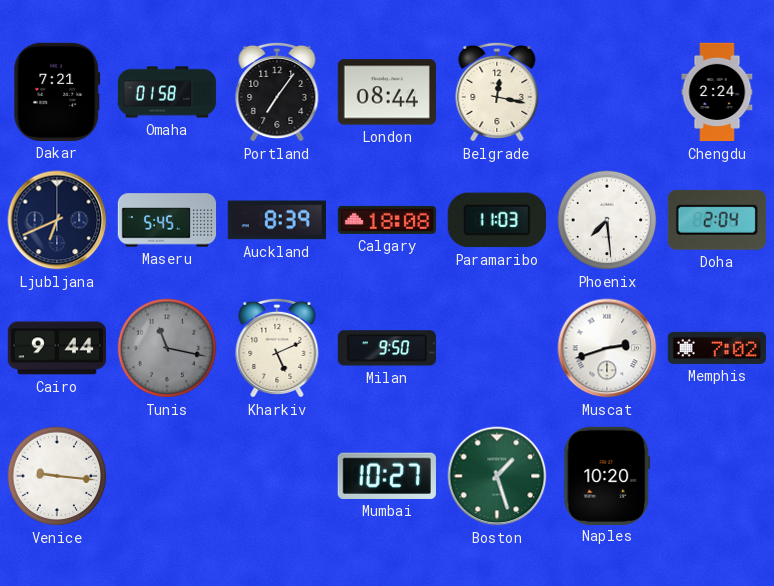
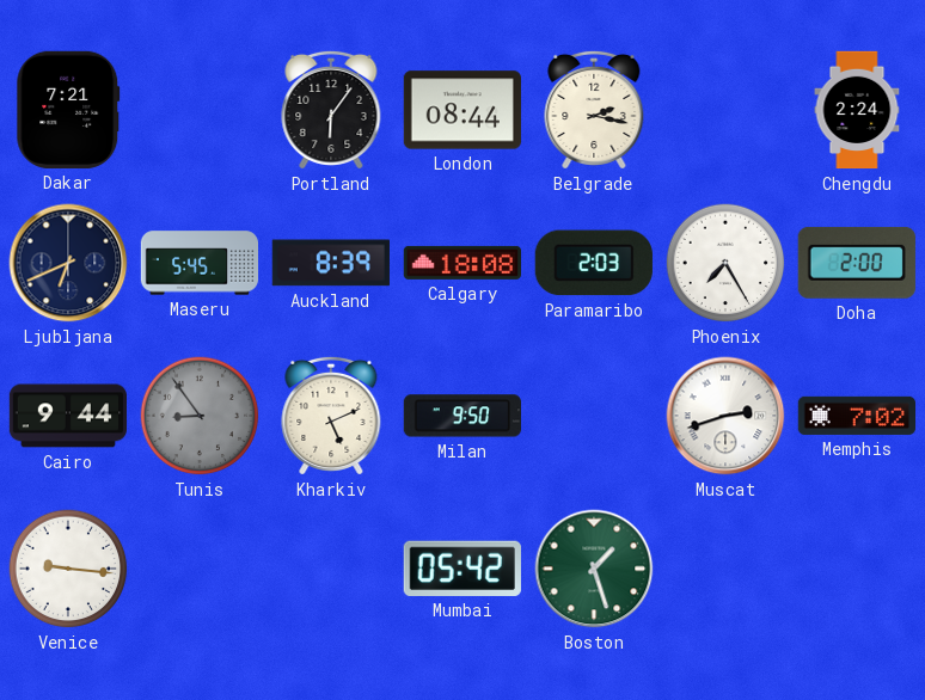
Omaha: 01:58 -> none
Portland: 7:06 -> 6:06
Belgrade: 12:17 -> 2:17
Paramaribo: 11:03 -> 2:03
Phoenix: 7:29 -> 7:25
Doha: 2:04 -> 2:00
Tunis: 11:17 -> 8:54
Mumbai: 10:27 -> 05:42
Naples: 10:20 -> none
